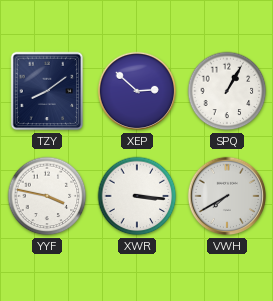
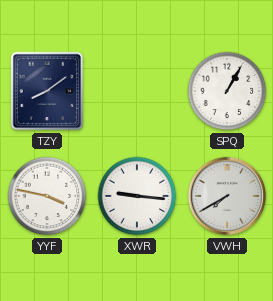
XEP: 2:52 -> none
XWR: 3:16 -> 9:16
